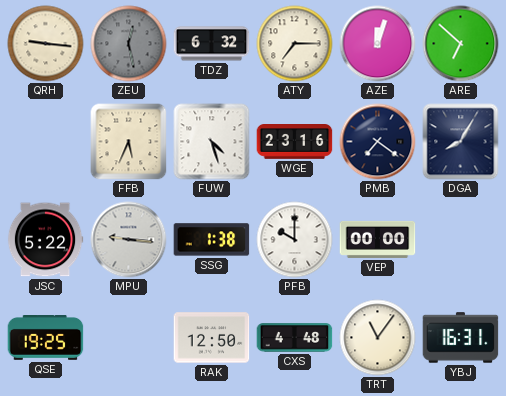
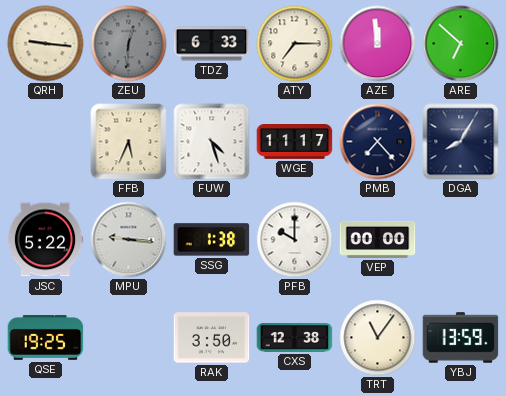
ZEU: 12:28 -> 12:31
TDZ: 6:32 -> 6:33
AZE: 12:03 -> 11:59
WGE: 23:16 -> 11:17
PMB: 7:21 -> 7:23
RAK: 12:50 -> 3:50
CXS: 4:48 -> 12:38
YBJ: 16:31 -> 13:59
